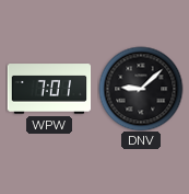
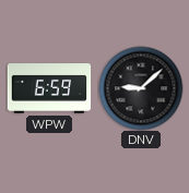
WPW: 7:01 -> 6:59
